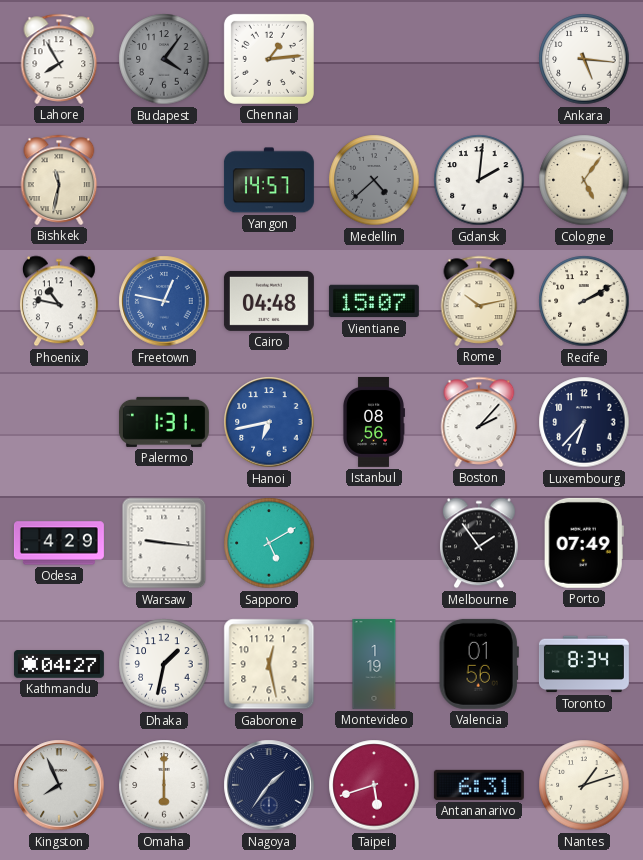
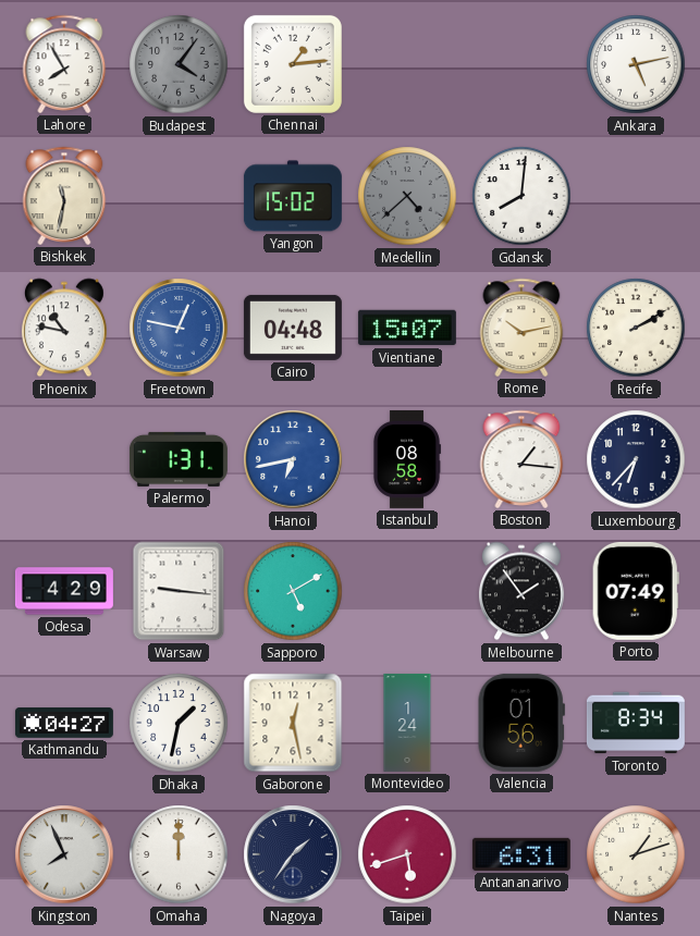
Ankara: 5:16 -> 5:13
Yangon: 14:57 -> 15:02
Gdansk: 2:01 -> 8:01
Cologne: 5:06 -> none
Istanbul: 08:56 -> 08:58
Boston: 2:07 -> 1:16
Montevideo: 1:19 -> 1:24
Omaha: 6:00 -> 12:00
